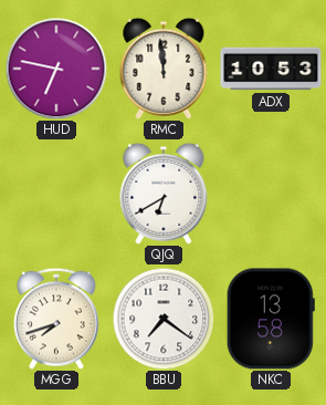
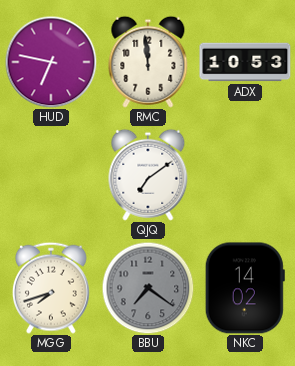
QJQ: 6:40 -> 7:09
BBU dial: white -> grey
NKC: 13:58 -> 14:02
